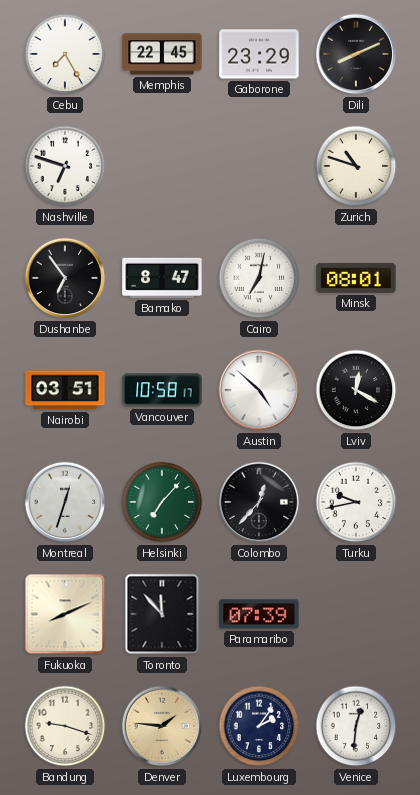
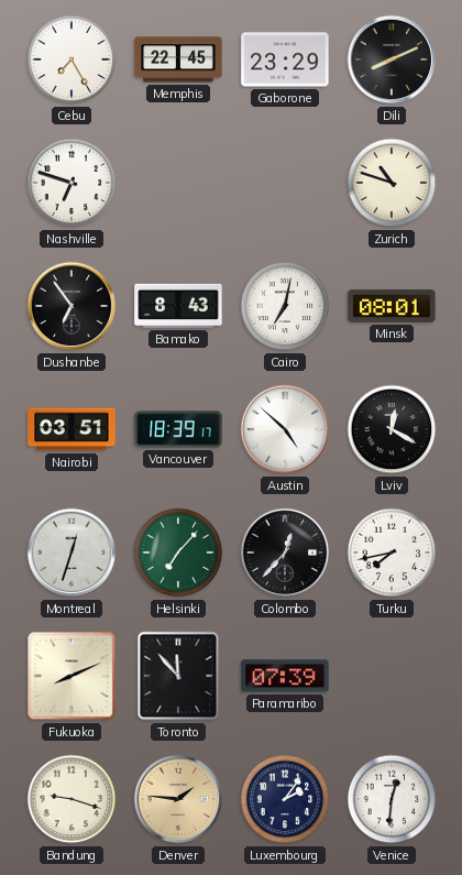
Bamako: 8:47 -> 8:43
Vancouver: 10:58 -> 18:39
Turku: 9:43 -> 7:43
